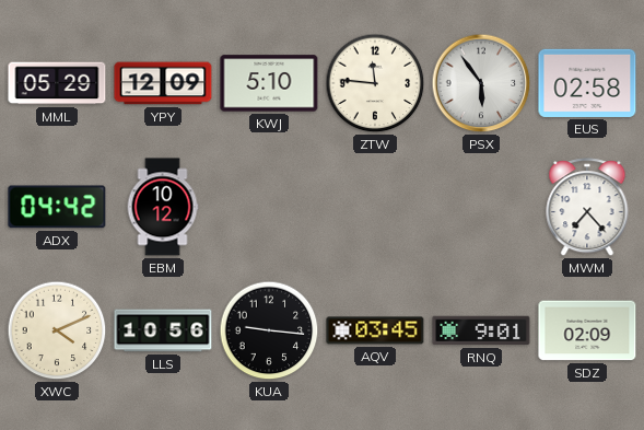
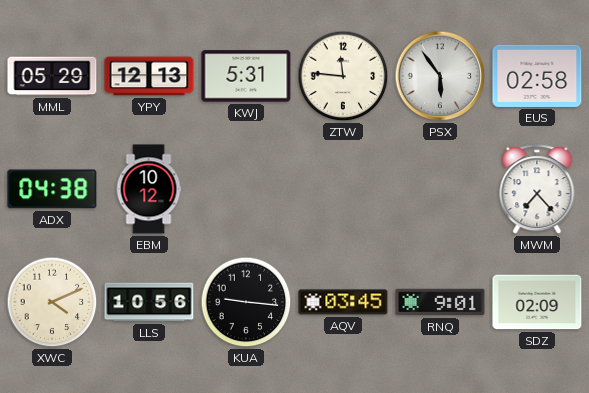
YPY: 12:09 -> 12:13
KWJ: 5:10 -> 5:31
ADX: 04:42 -> 04:38
